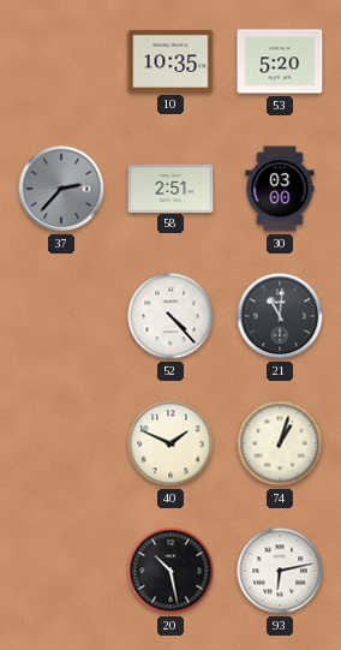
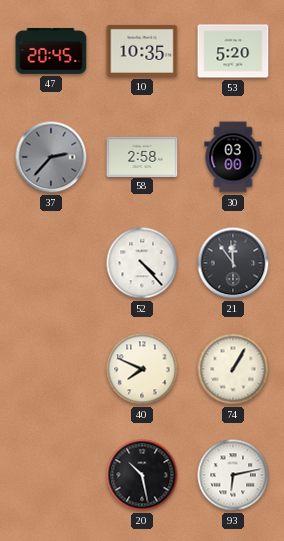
47: none -> 20:45
58: 2:51 -> 2:58
21: 11:01 -> 11:54
40: 1:49 -> 7:49
74: 1:03 -> 1:05
